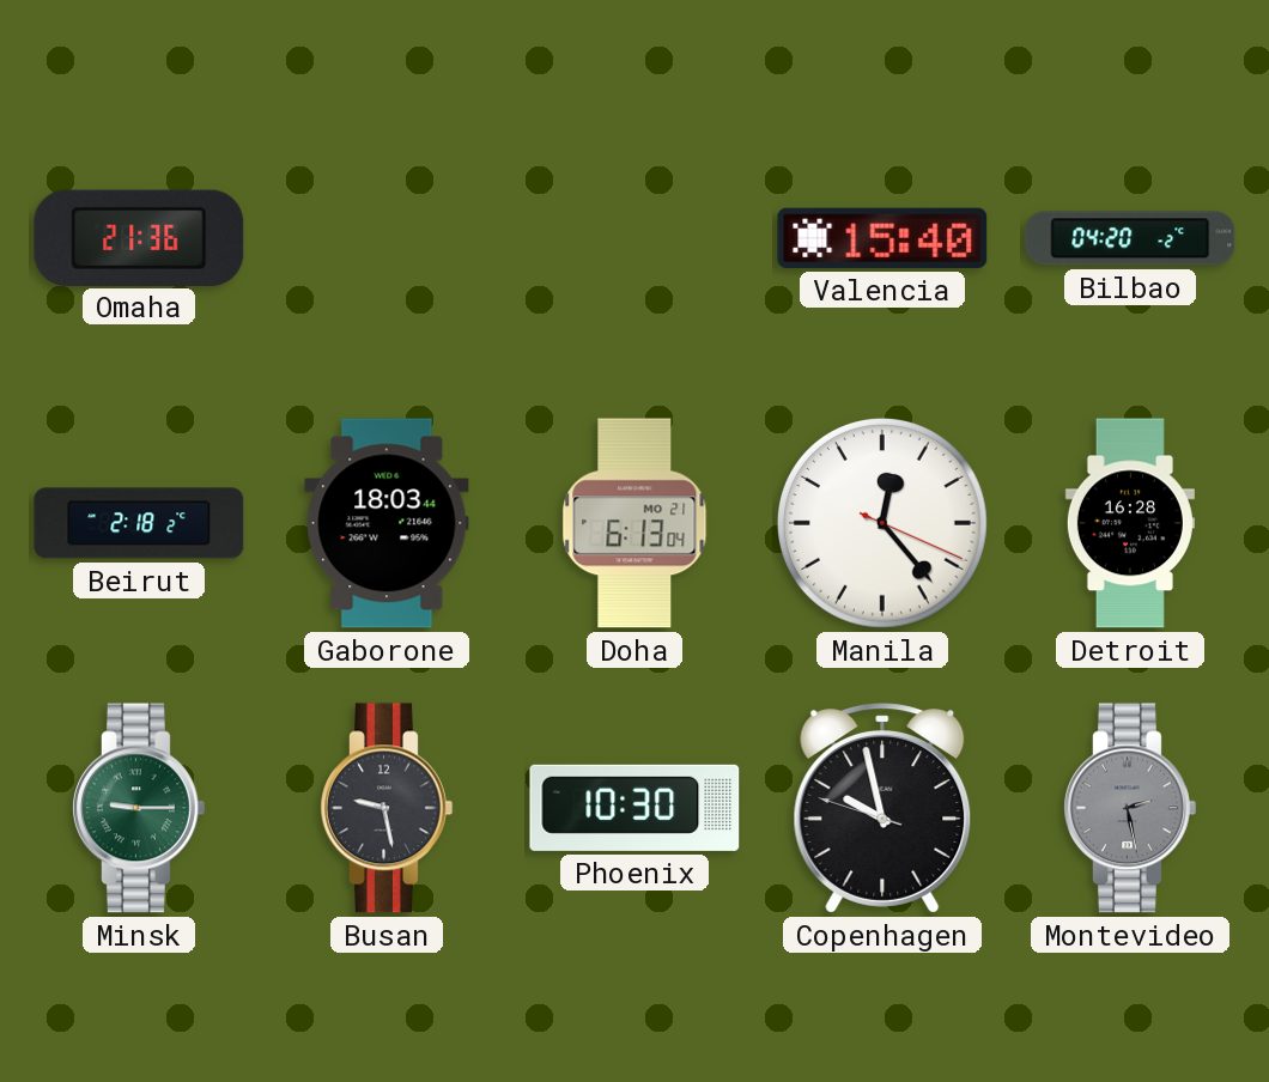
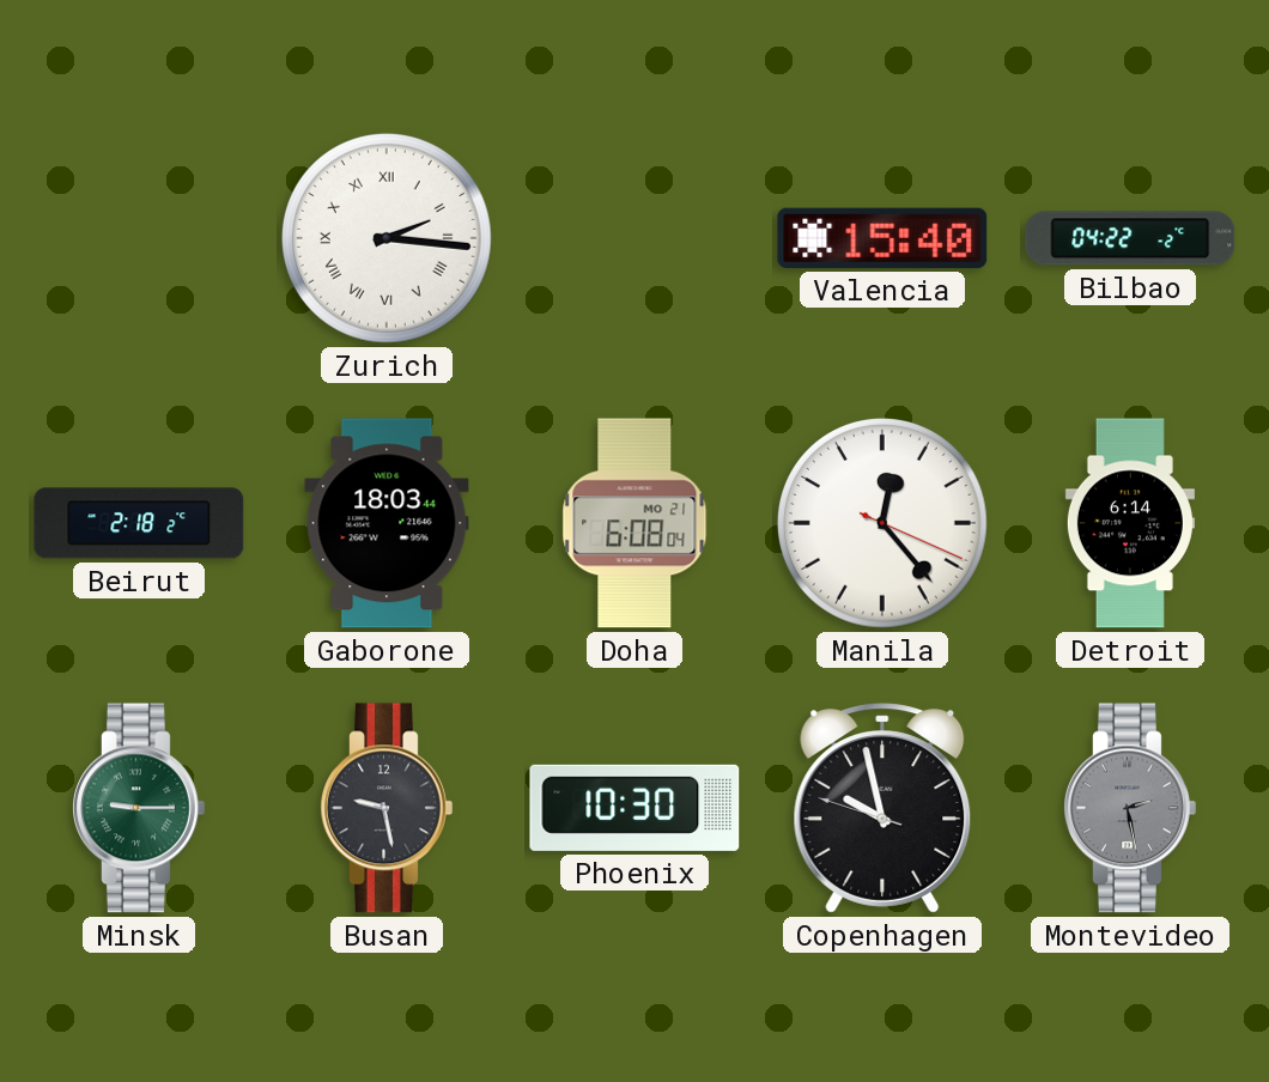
Omaha: 21:36 -> none
Zurich: none -> 2:16
Bilbao: 04:20 -> 04:22
Doha: 6:13 -> 6:08
Detroit: 16:28 -> 6:14
